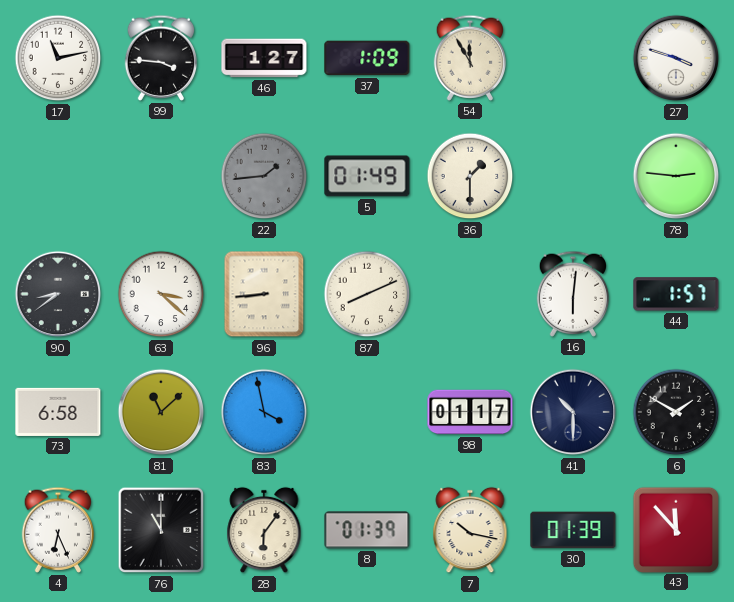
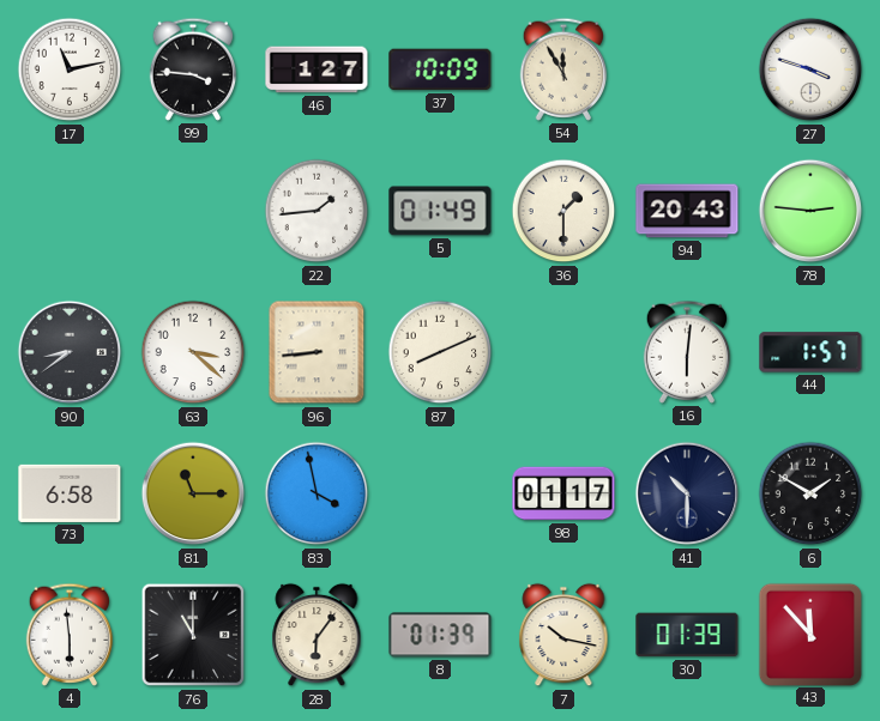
37: 1:09 -> 10:09
22 dial: grey -> white
94: none -> 20:43
81: 11:08 -> 11:15
4: 6:26 -> 5:59
